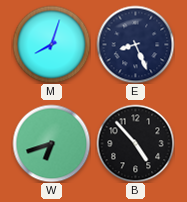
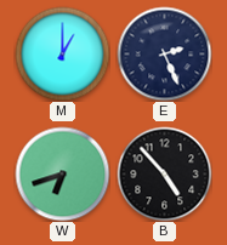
M: 8:03 -> 1:00
E: 8:26 -> 2:26
